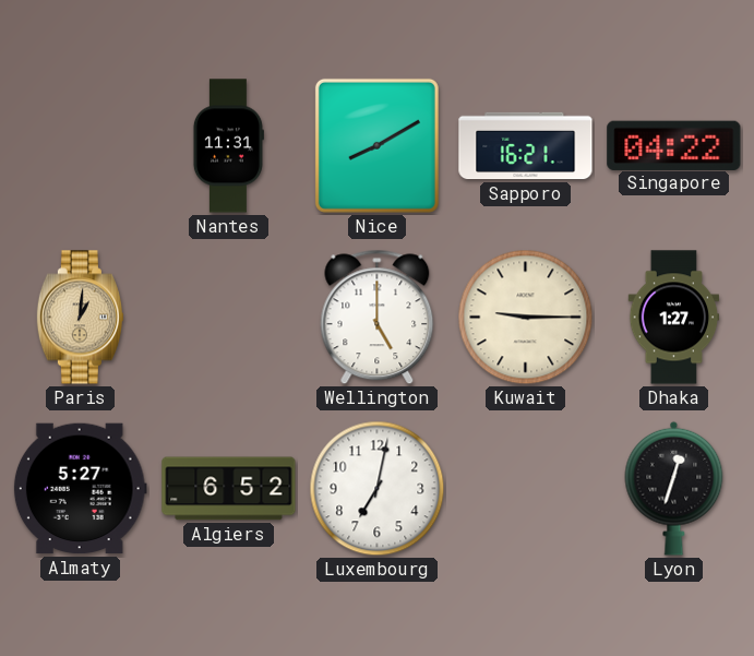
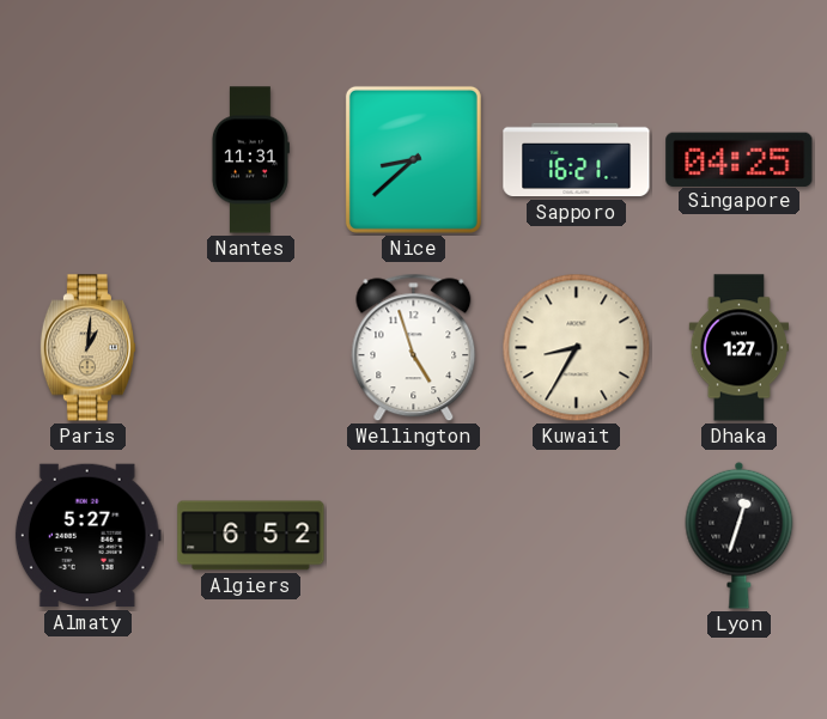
Nice: 8:10 -> 8:38
Singapore: 04:22 -> 04:25
Wellington: 5:00 -> 4:57
Kuwait: 9:15 -> 8:35
Luxembourg: 7:02 -> none
